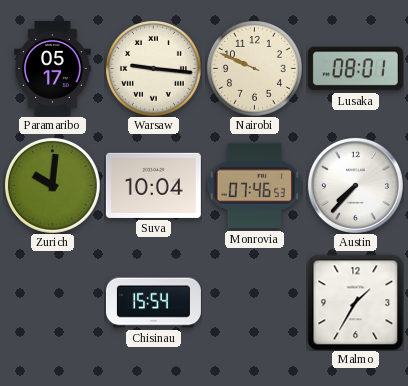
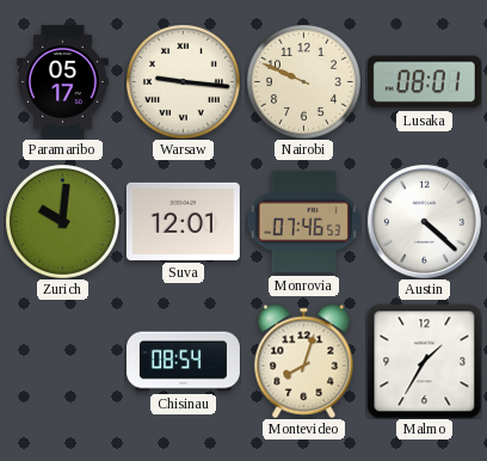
Suva: 10:04 -> 12:01
Austin: 7:37 -> 4:22
Chisinau: 15:54 -> 08:54
Montevideo: none -> 8:03
